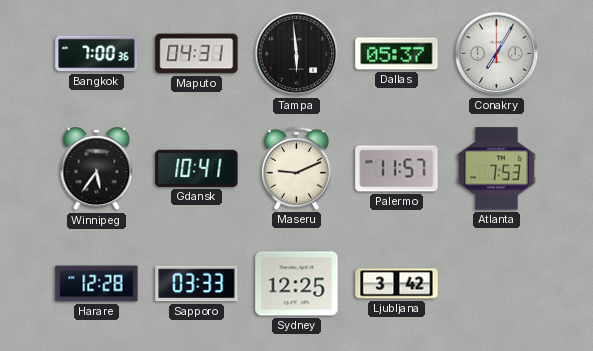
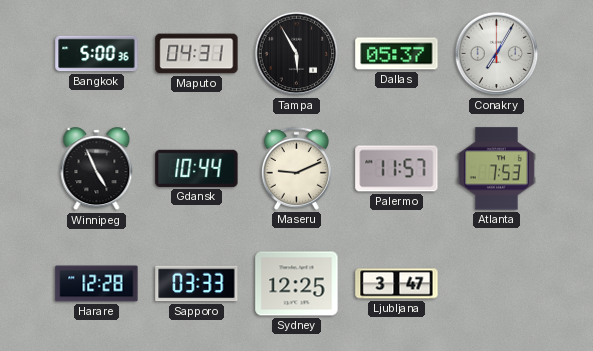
Bangkok: 7:00 -> 5:00
Tampa: 5:59 -> 5:55
Winnipeg: 5:36 -> 4:56
Gdansk: 10:41 -> 10:44
Ljubljana: 3:42 -> 3:47
